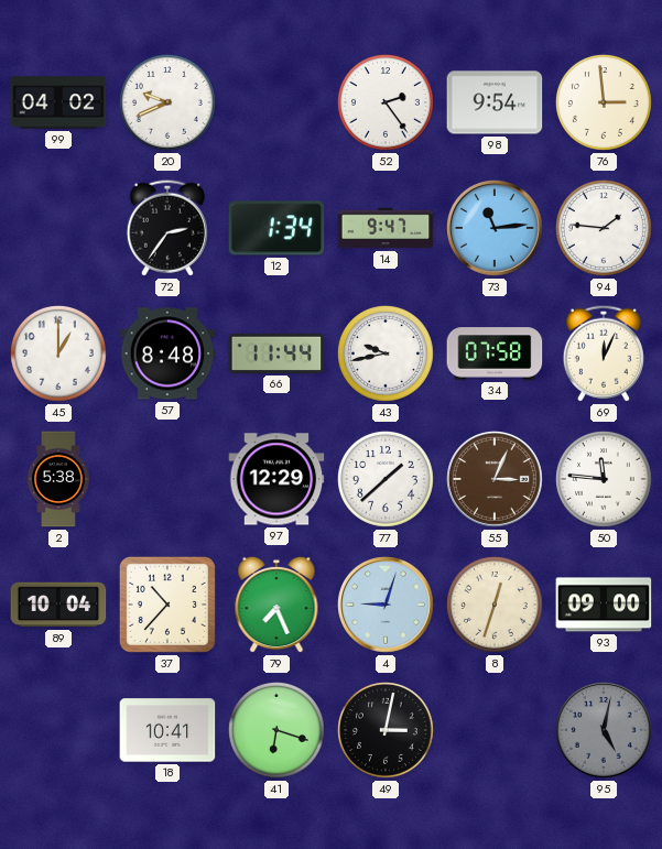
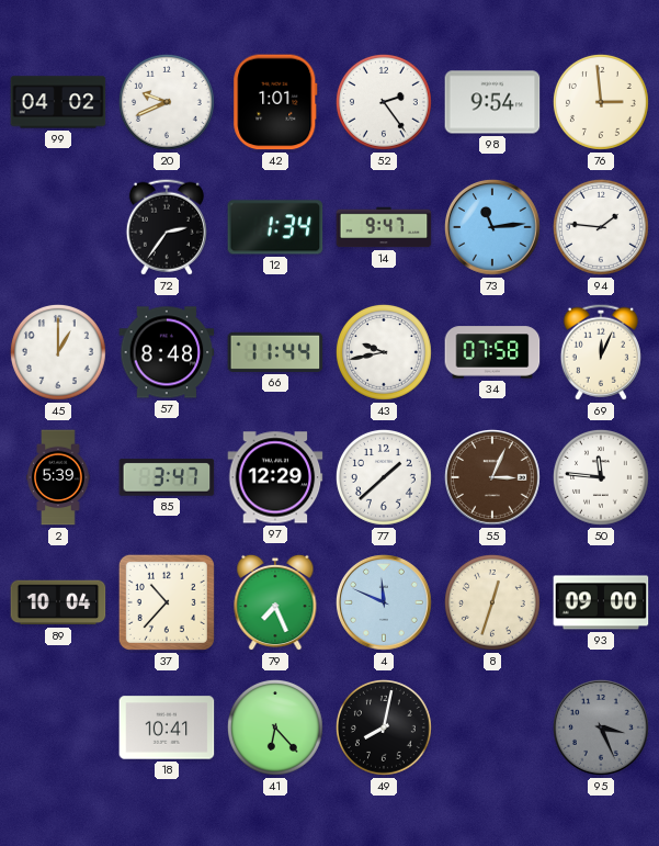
42: none -> 1:01
2: 5:38 -> 5:39
85: none -> 3:47
4: 9:03 -> 11:49
41: 6:18 -> 6:23
49: 3:02 -> 8:02
95: 5:02 -> 3:26
